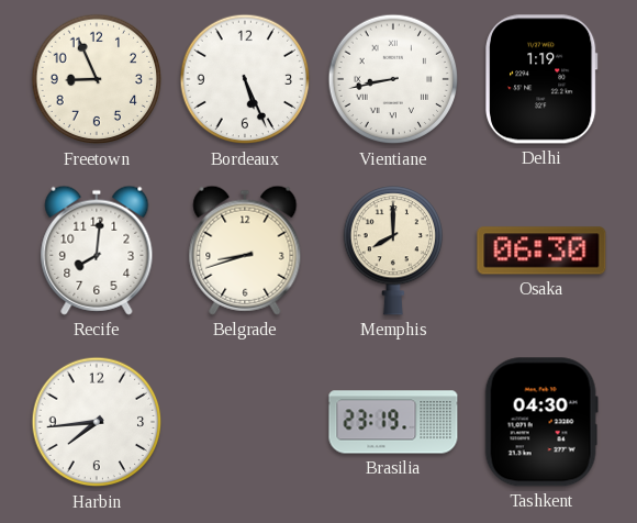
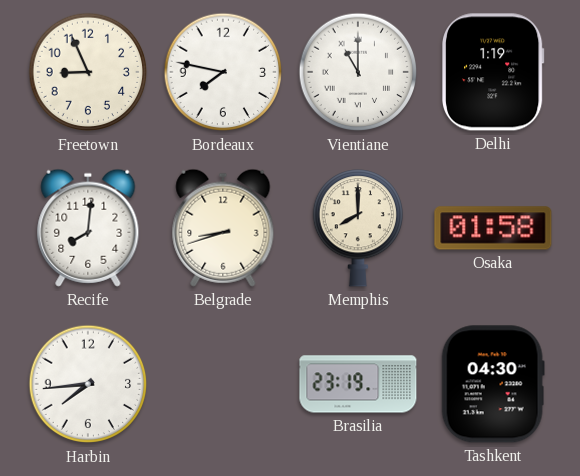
Bordeaux: 5:26 -> 7:47
Vientiane: 8:43 -> 11:00
Osaka: 06:30 -> 01:58
